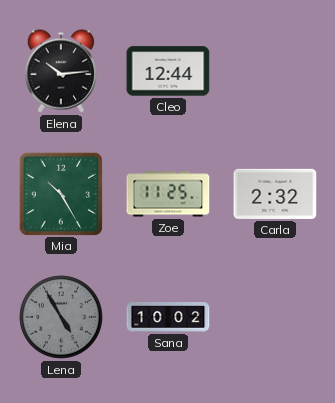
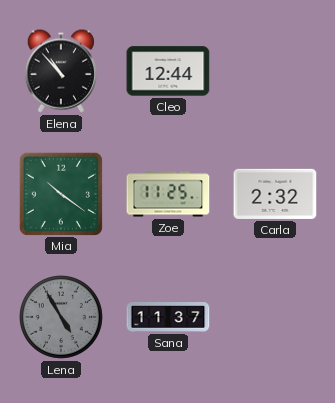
Elena: 10:14 -> 10:53
Mia: 10:25 -> 10:21
Sana: 10:02 -> 11:37
